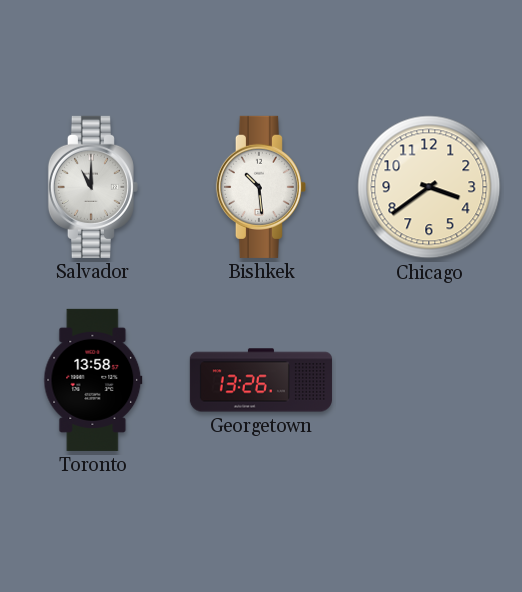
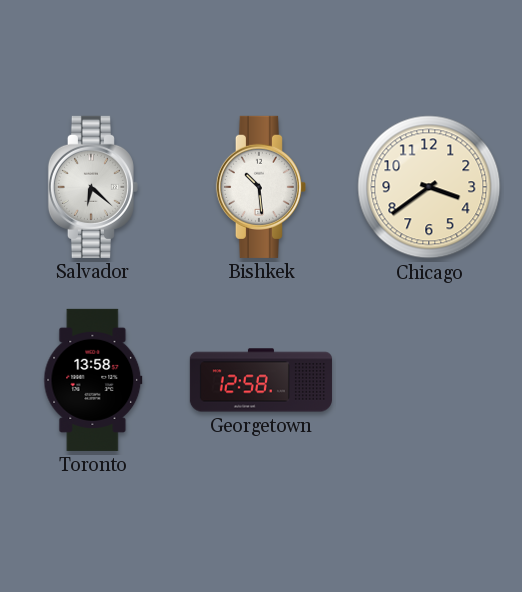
Salvador: 11:00 -> 6:22
Georgetown: 13:26 -> 12:58
